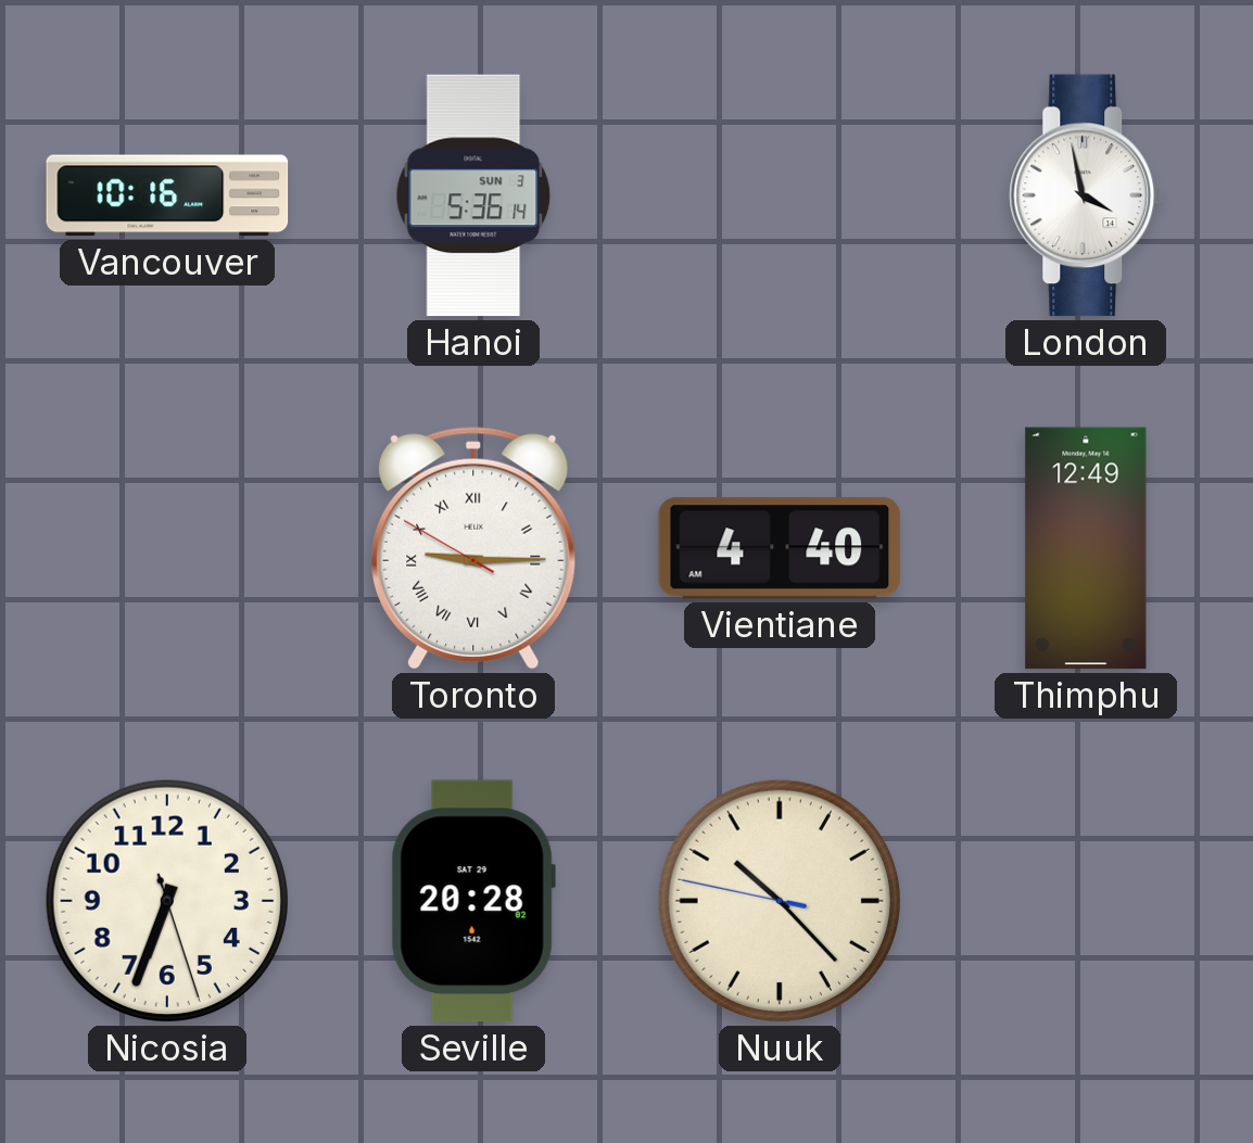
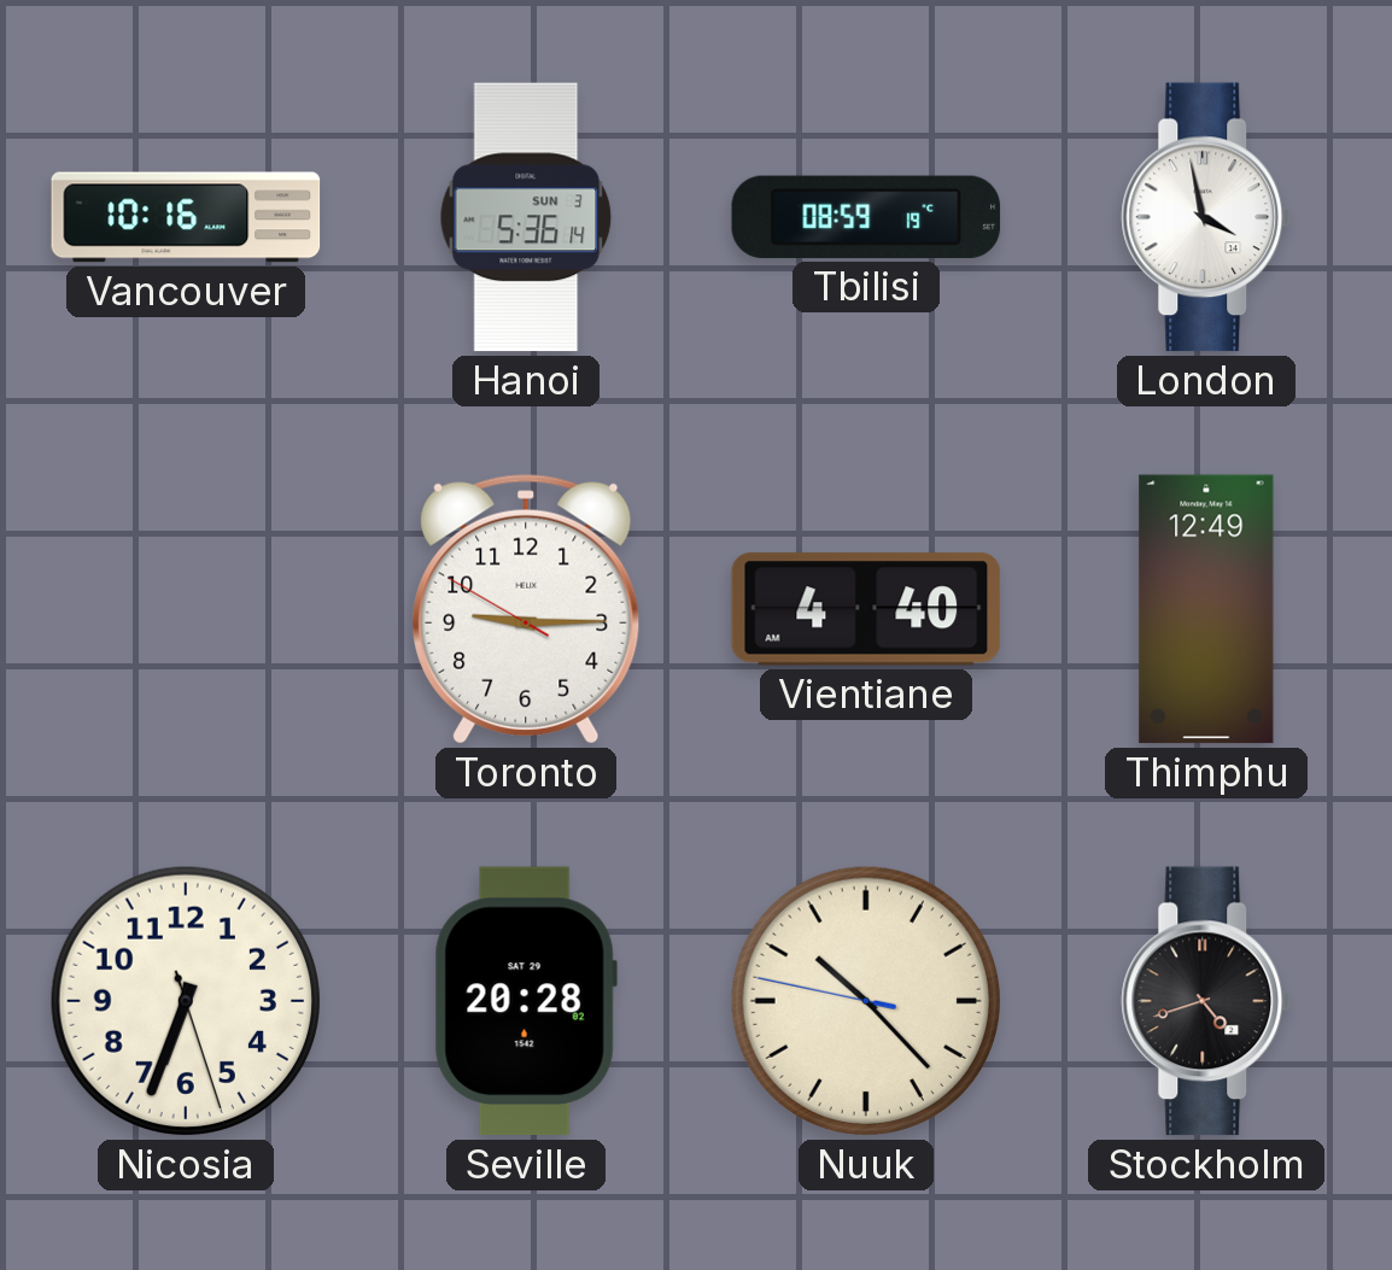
Tbilisi: none -> 08:59
Toronto numerals: Roman -> Arabic
Stockholm: none -> 4:42
